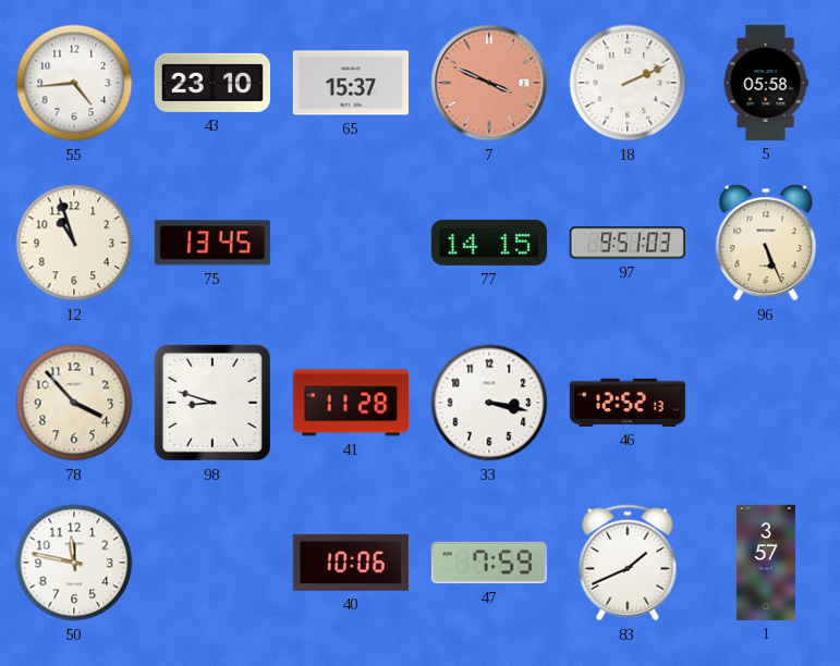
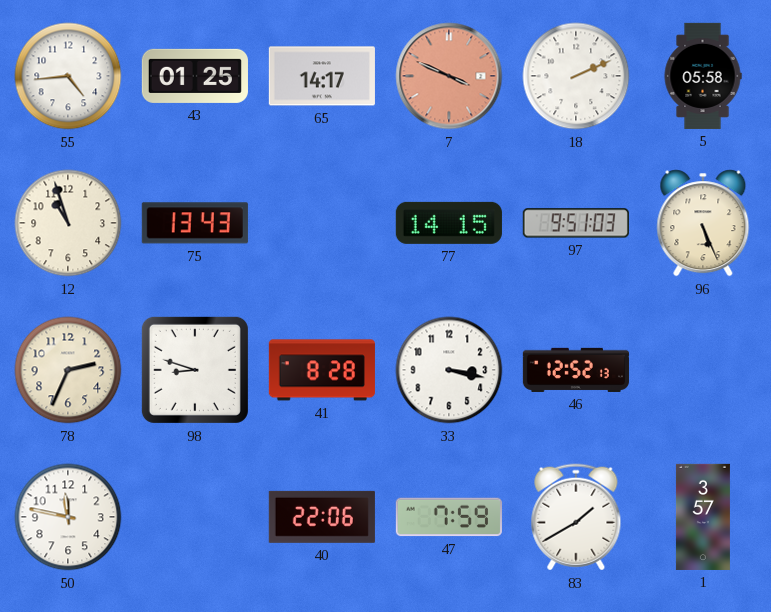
43: 23:10 -> 01:25
65: 15:37 -> 14:17
75: 13:45 -> 13:43
78: 3:53 -> 2:34
41: 11:28 -> 8:28
40: 10:06 -> 22:06
83: 1:41 -> 1:40
